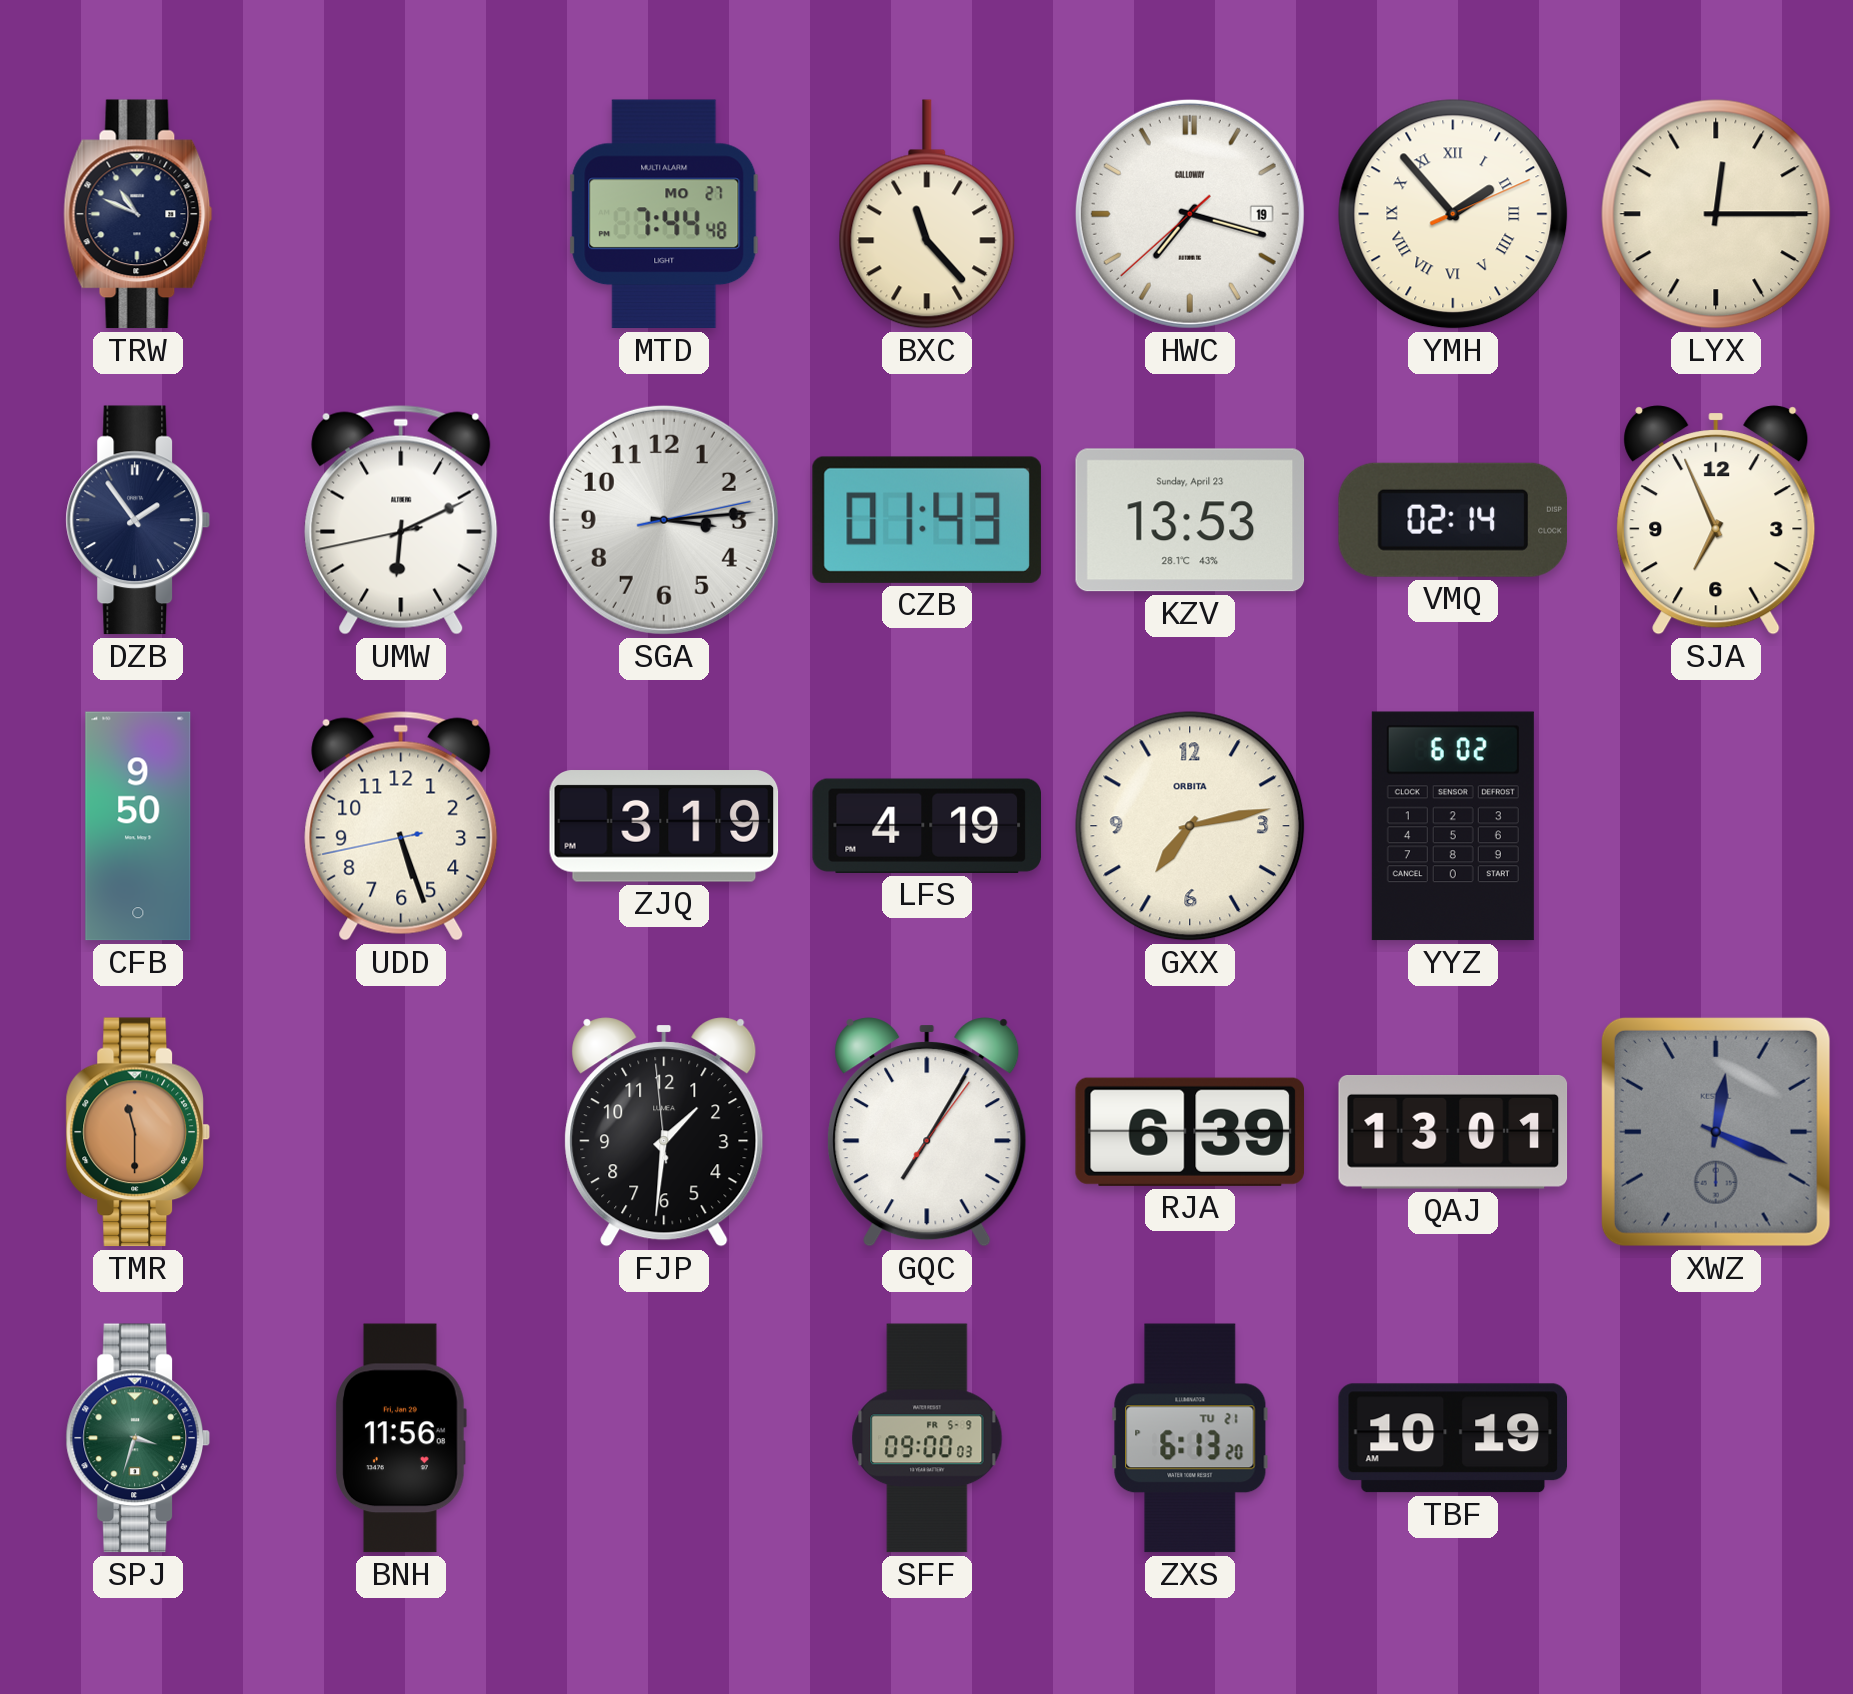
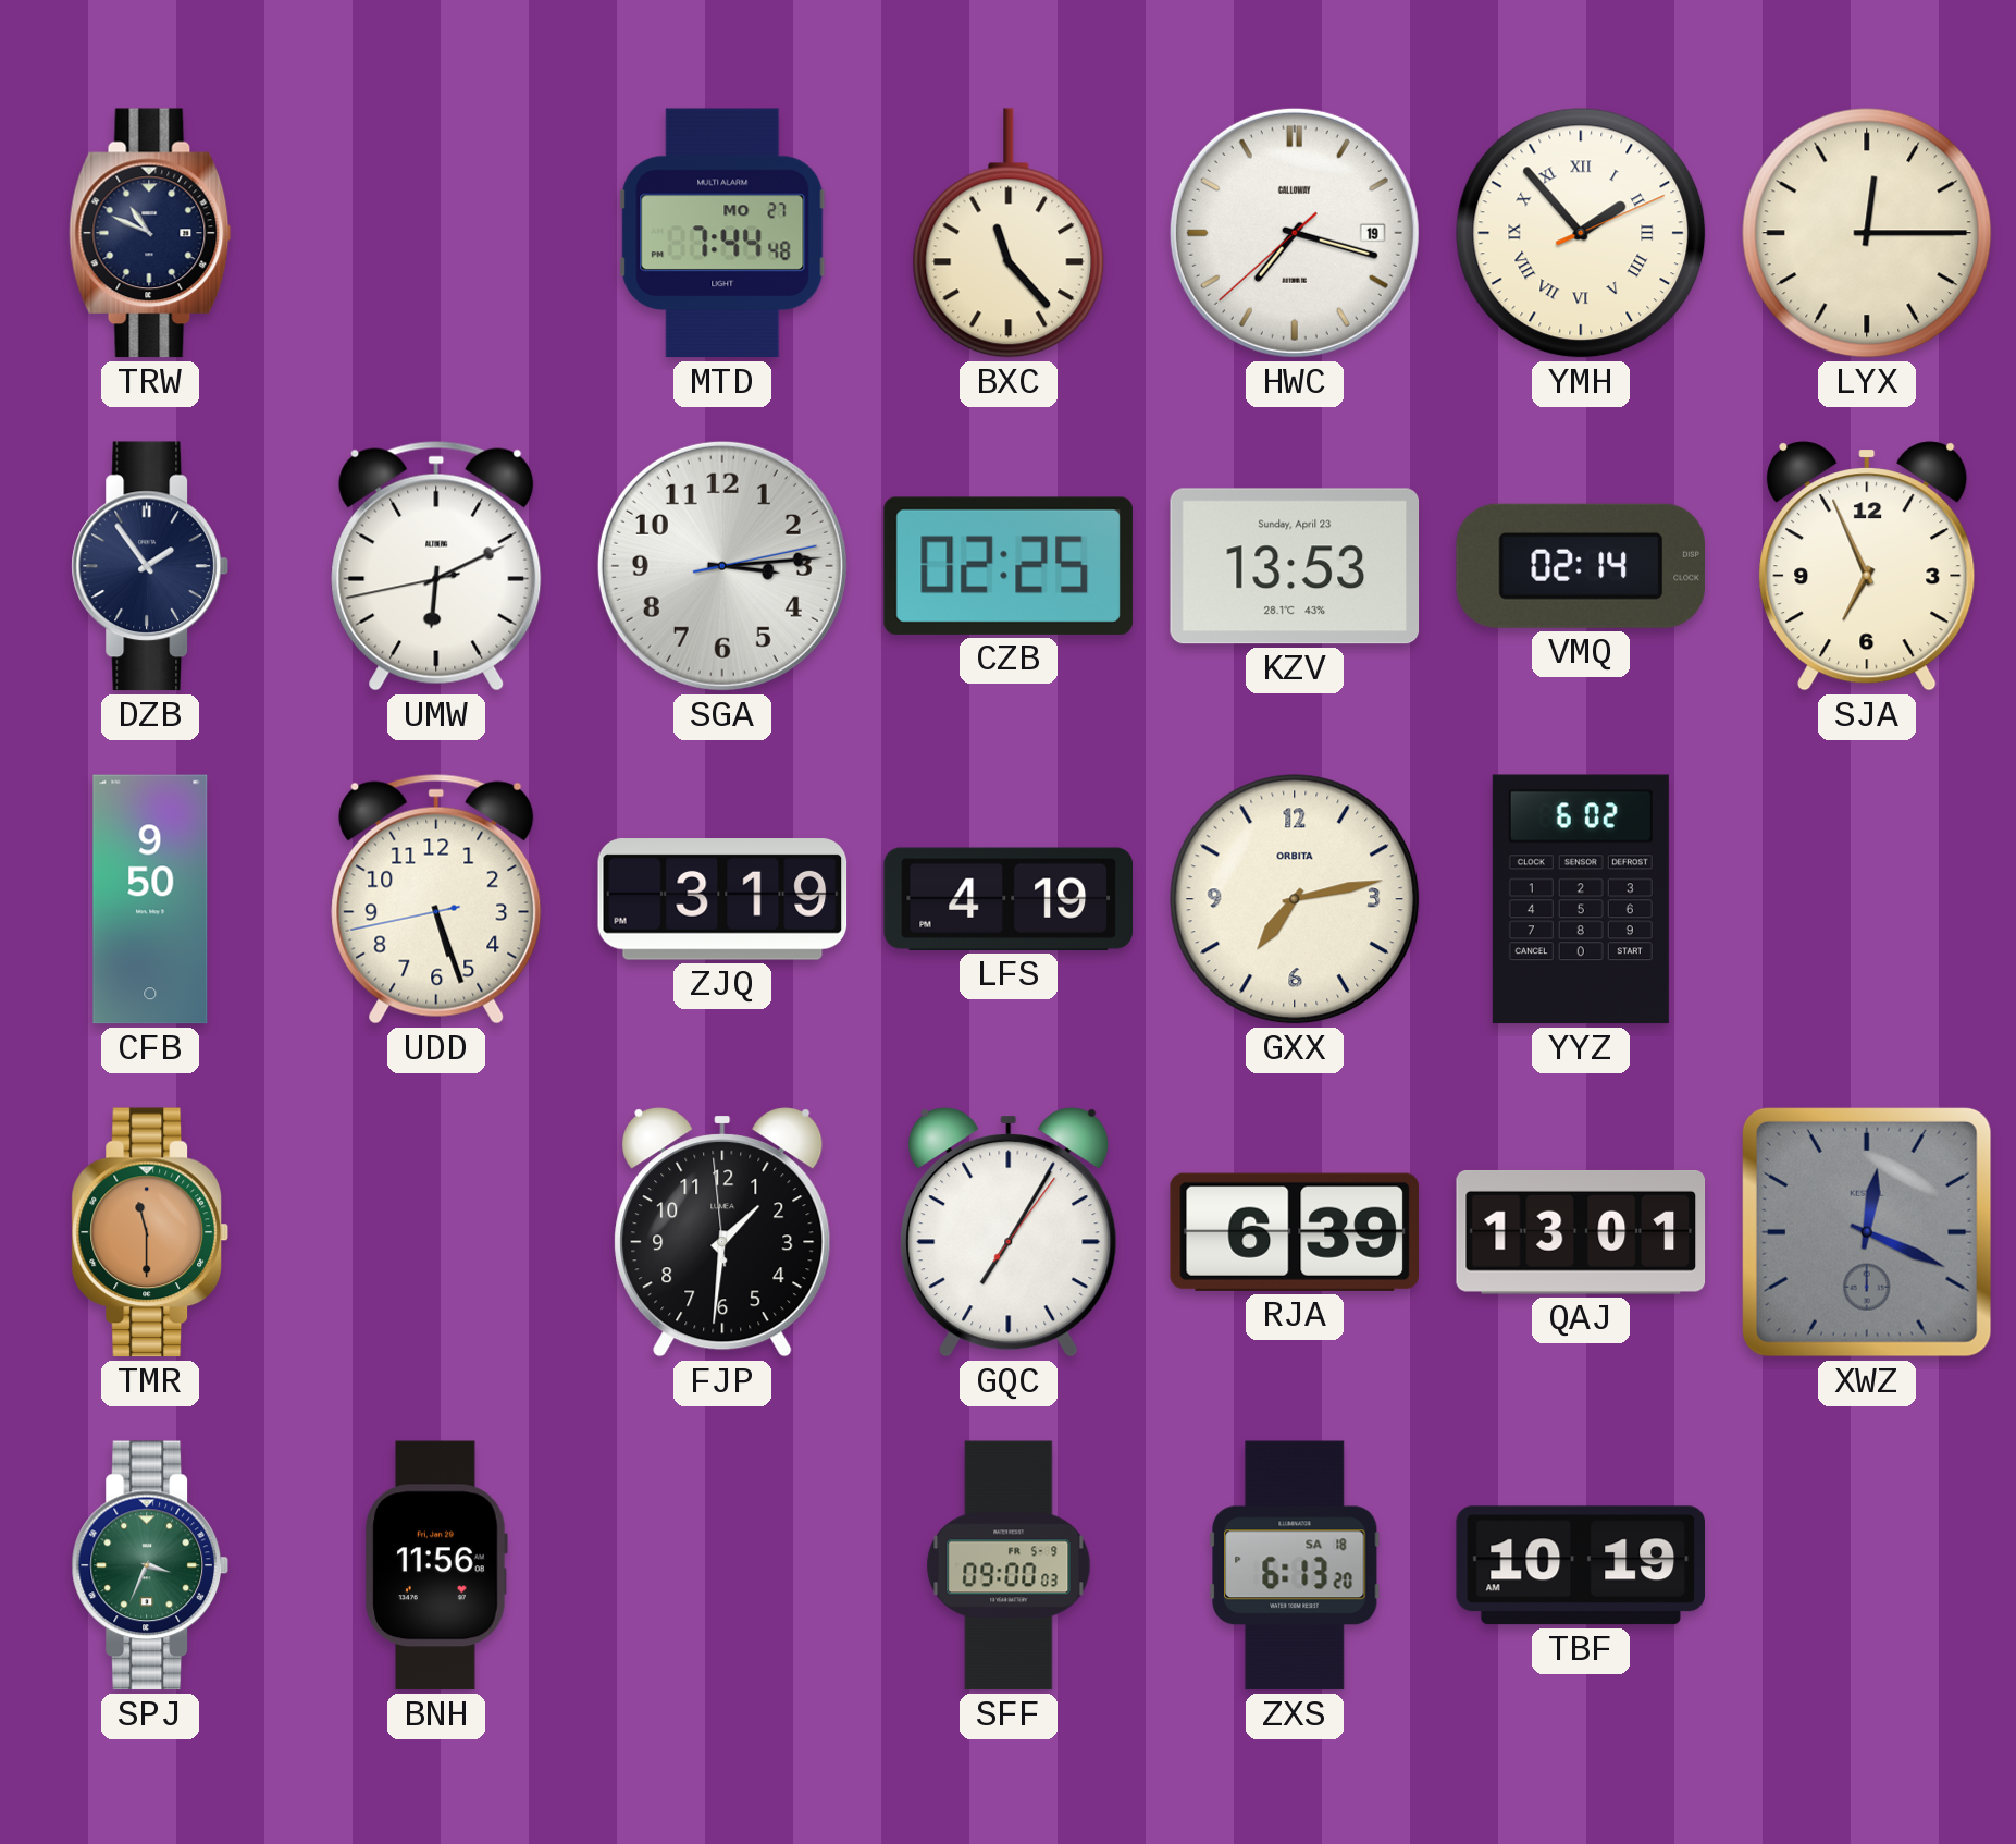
CZB: 01:43 -> 02:25
SPJ: 3:33 -> 3:34
ZXS date: TU 21 -> SA 18
